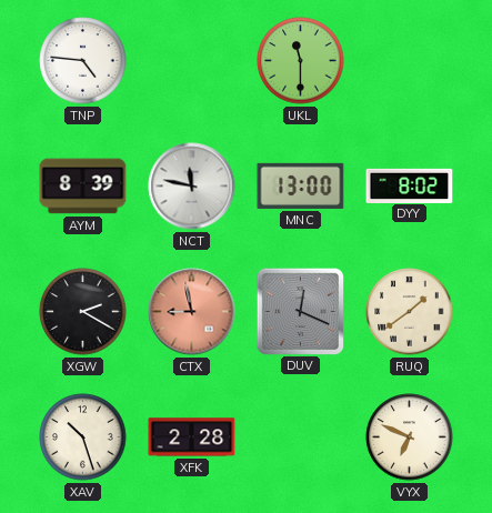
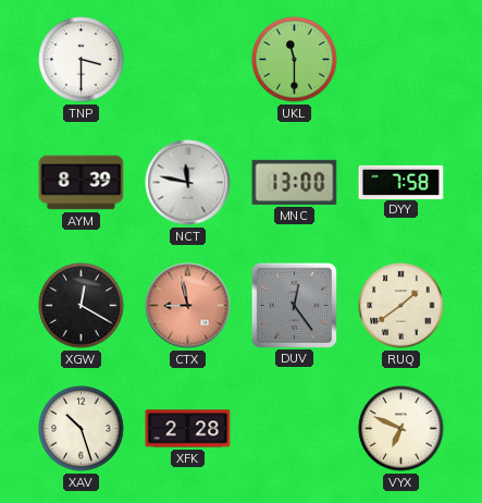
TNP: 4:46 -> 3:30
DYY: 8:02 -> 7:58
XGW: 2:20 -> 12:20
DUV: 12:19 -> 12:24
